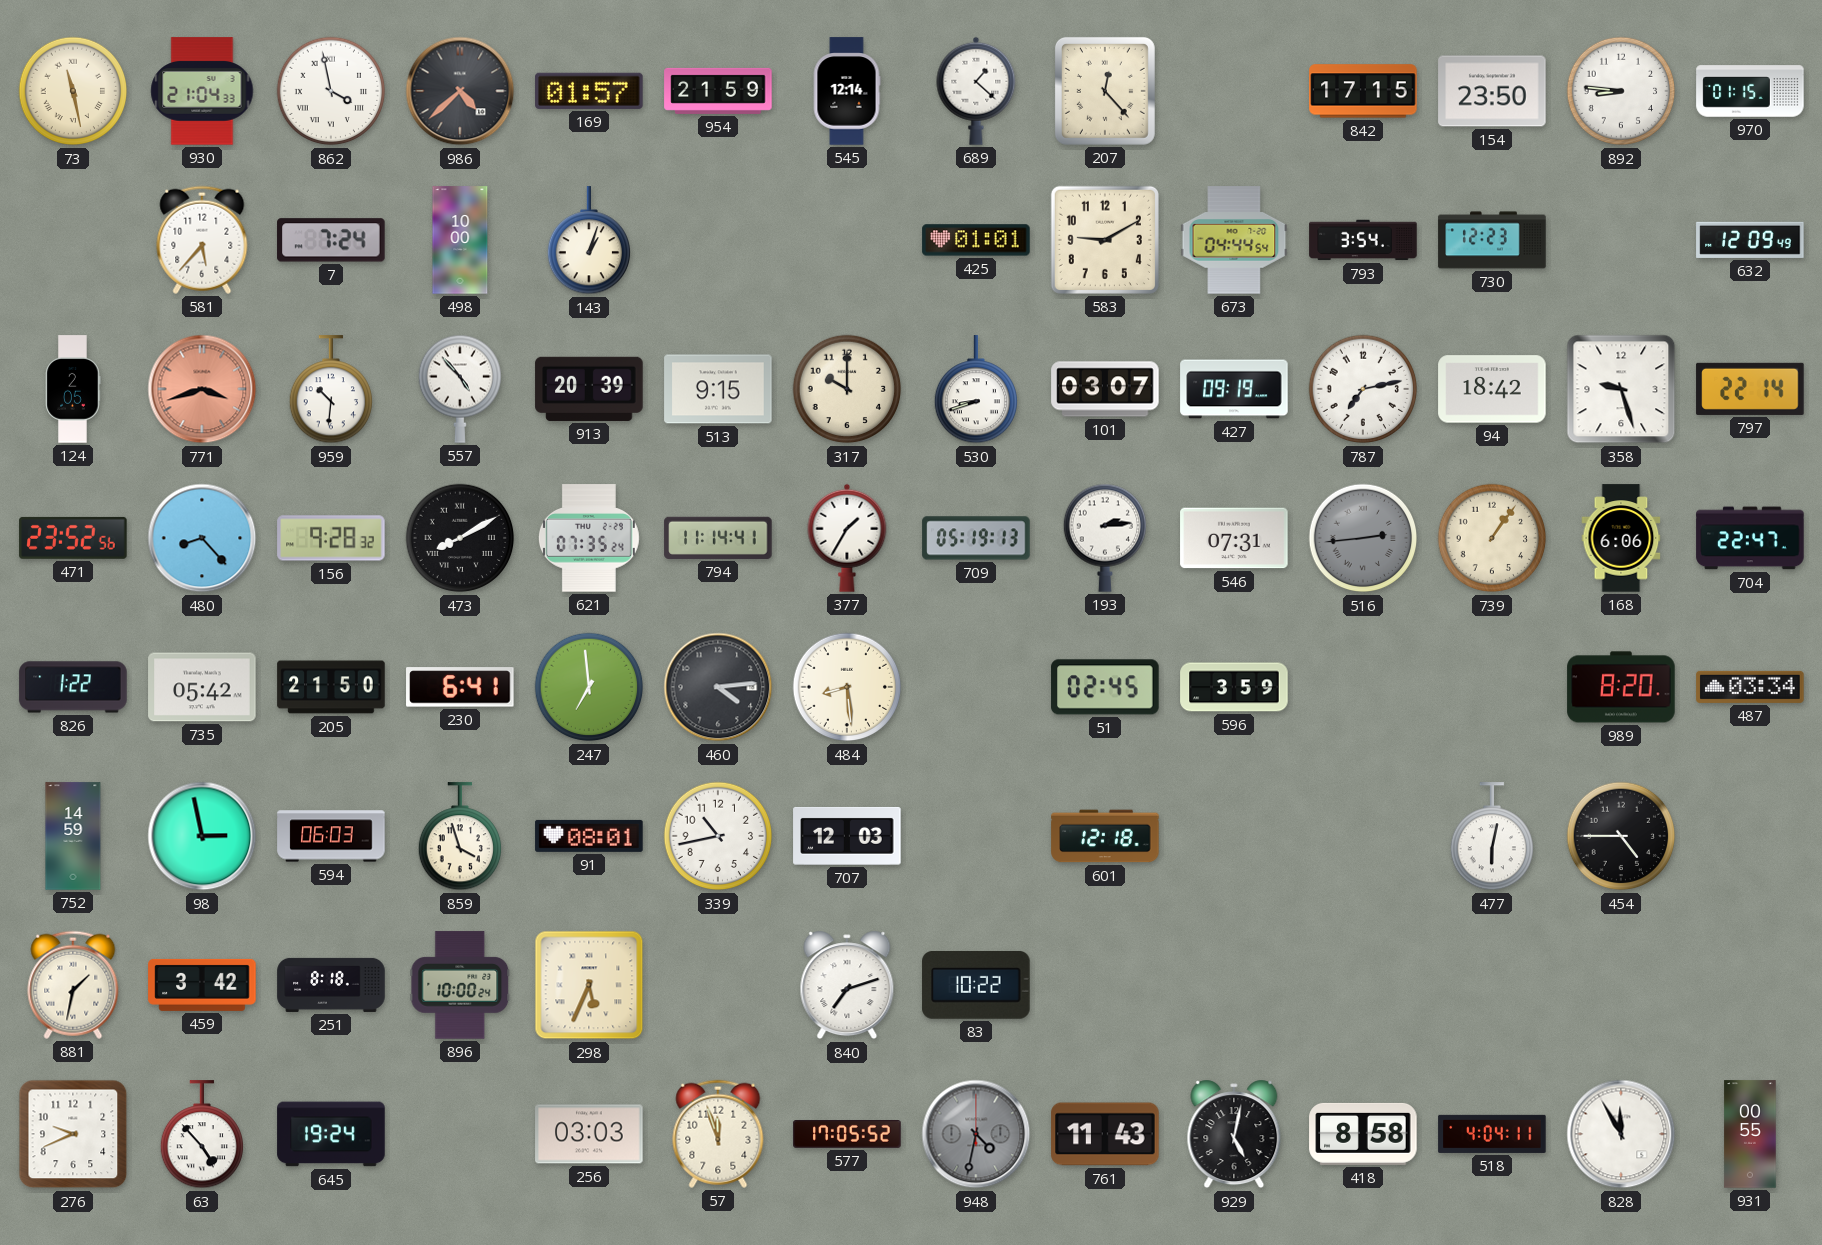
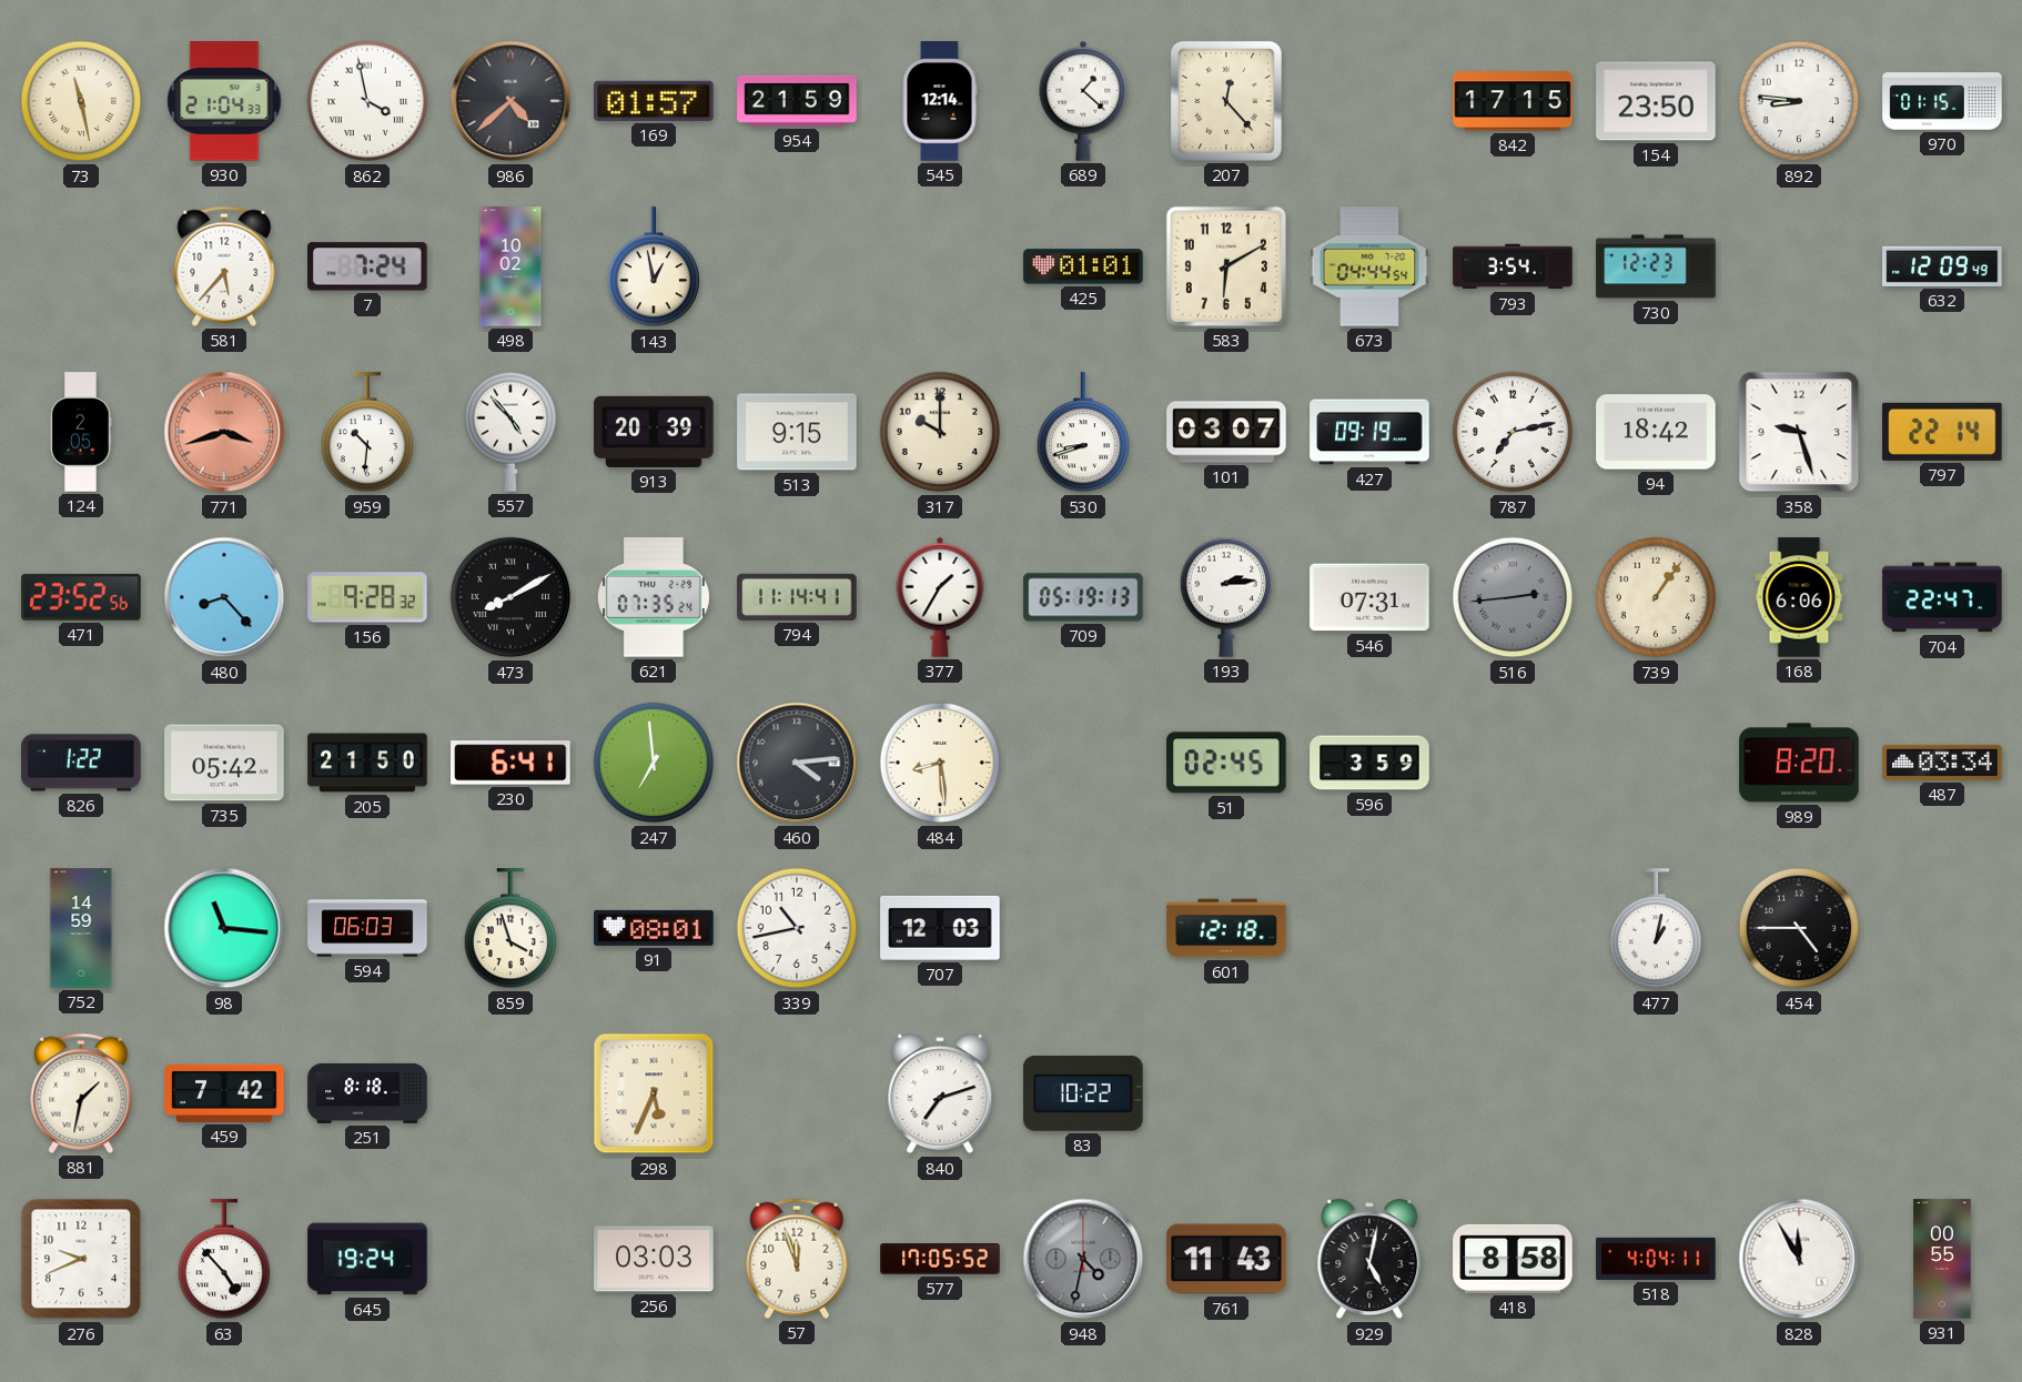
498: 10:00 -> 10:02
143: 1:03 -> 12:58
583: 9:10 -> 6:10
98: 2:58 -> 11:16
477: 6:02 -> 1:02
459: 3:42 -> 7:42
896: 10:00 -> none
